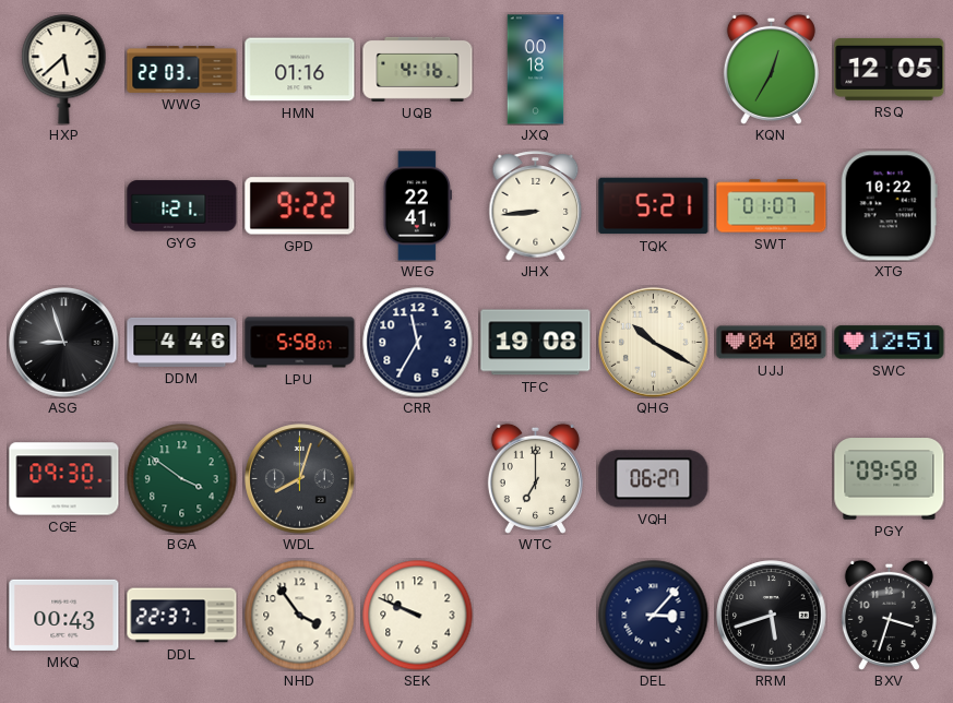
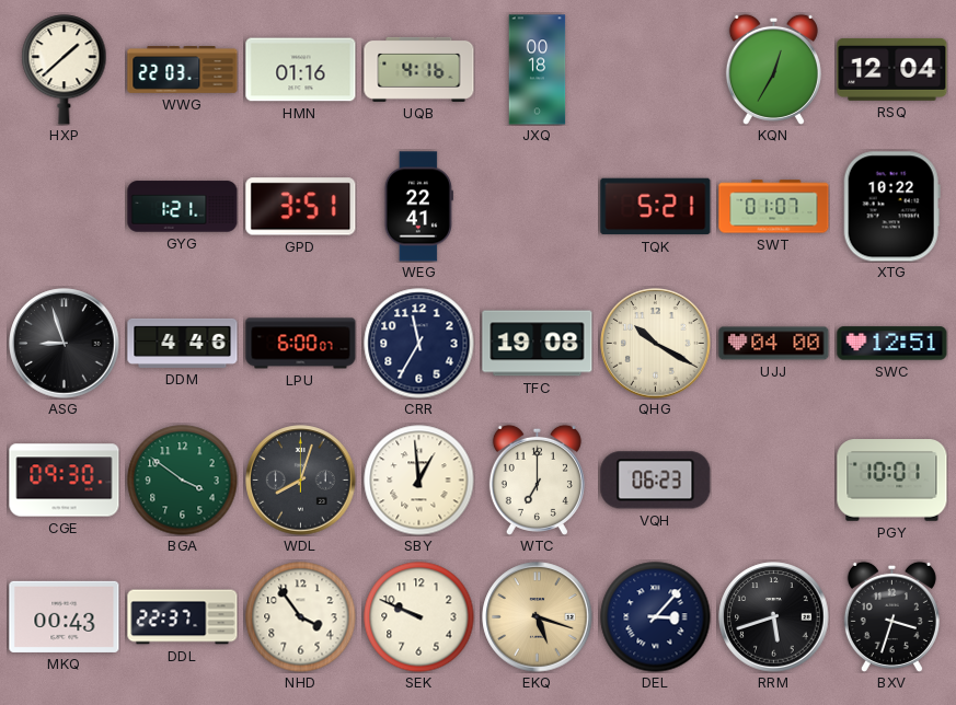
HXP: 5:38 -> 1:38
RSQ: 12:05 -> 12:04
GPD: 9:22 -> 3:51
JHX: 8:44 -> none
LPU: 5:58 -> 6:00
SBY: none -> 12:59
VQH: 06:27 -> 06:23
PGY: 09:58 -> 10:01
EKQ: none -> 5:18
